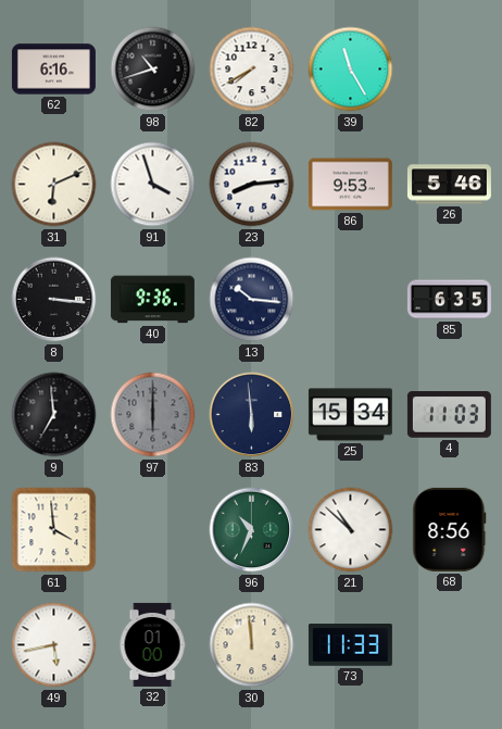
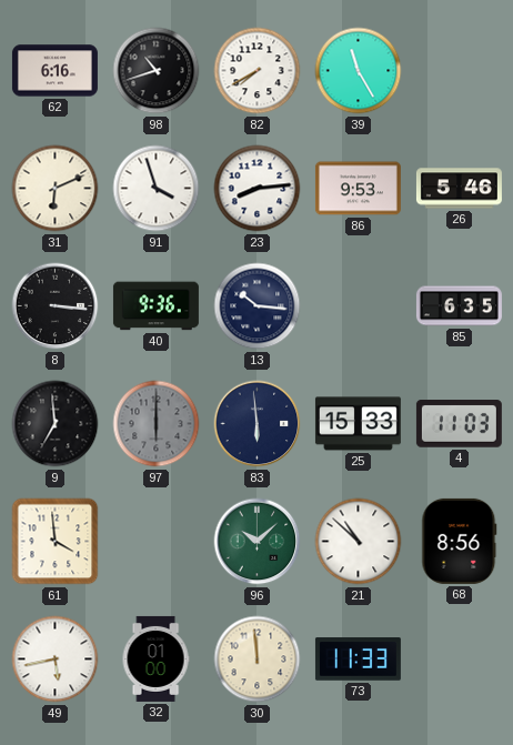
25: 15:34 -> 15:33
96: 10:34 -> 10:08
